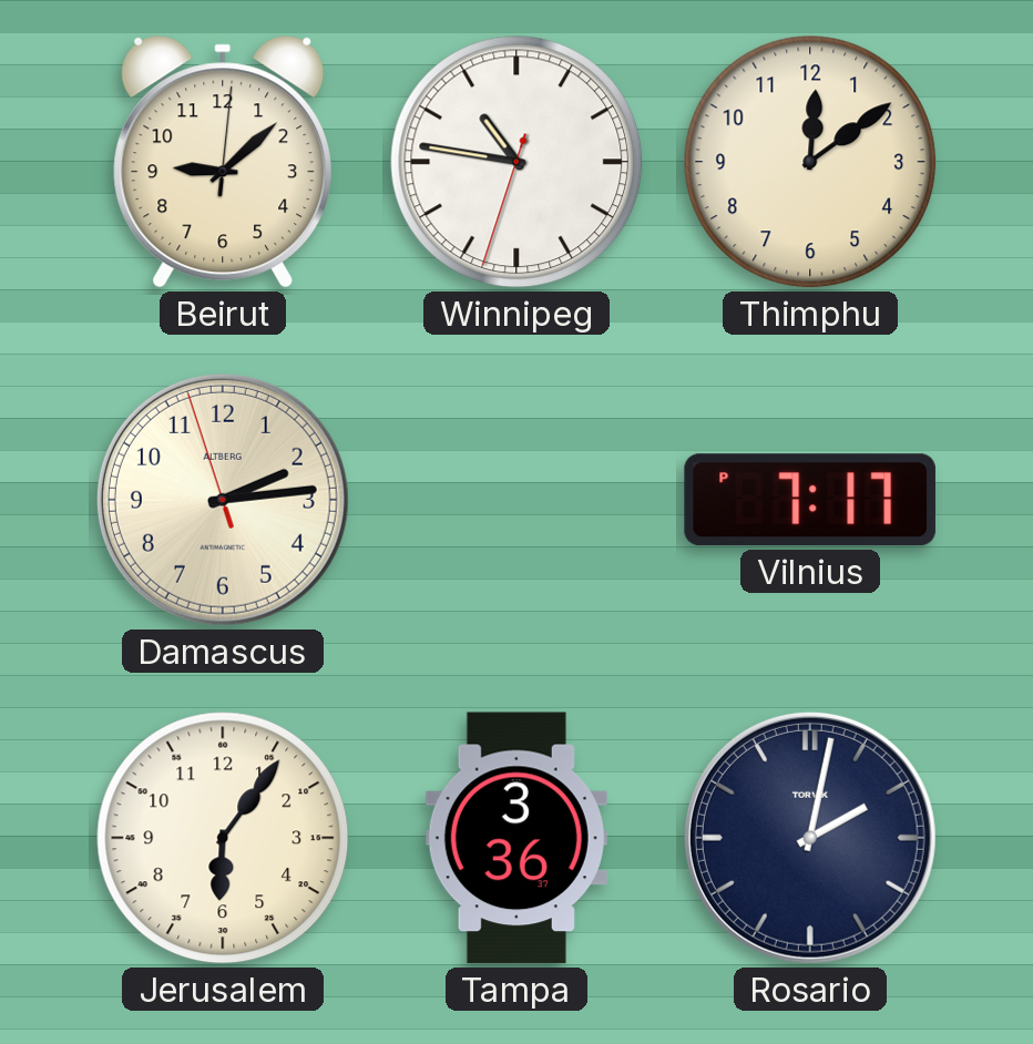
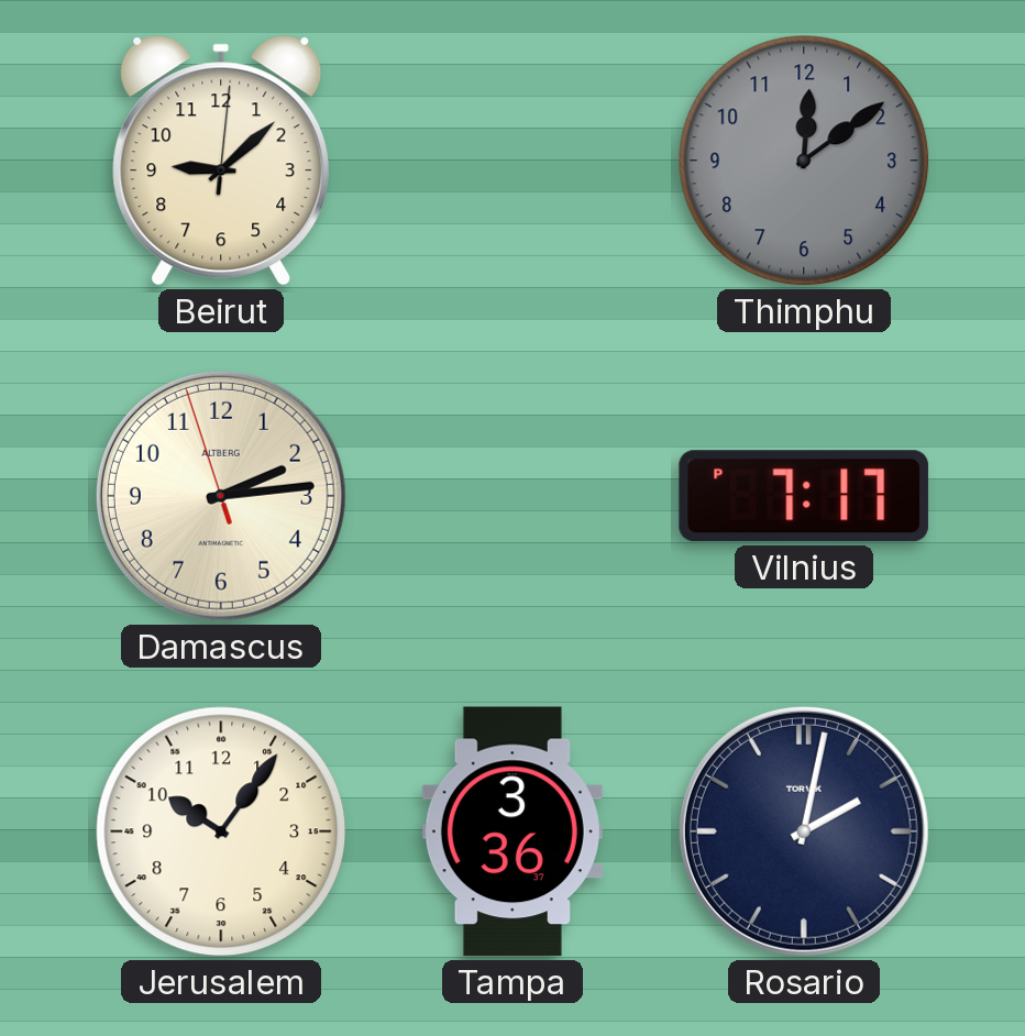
Winnipeg: 10:46 -> none
Thimphu dial: cream -> grey
Jerusalem: 6:06 -> 10:06
